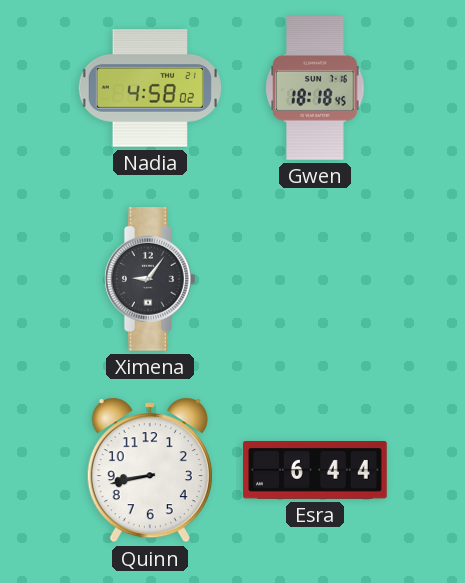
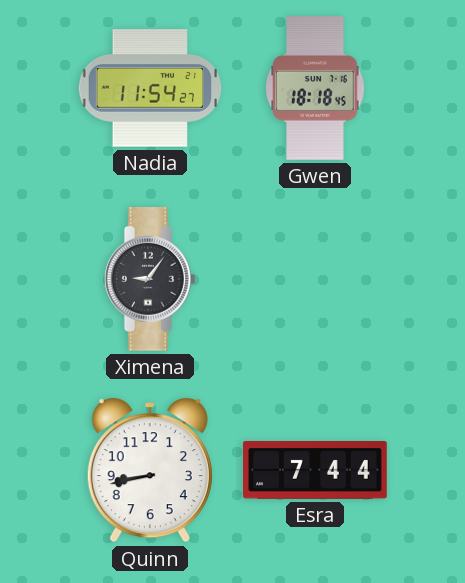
Nadia: 4:58 -> 11:54
Esra: 6:44 -> 7:44
